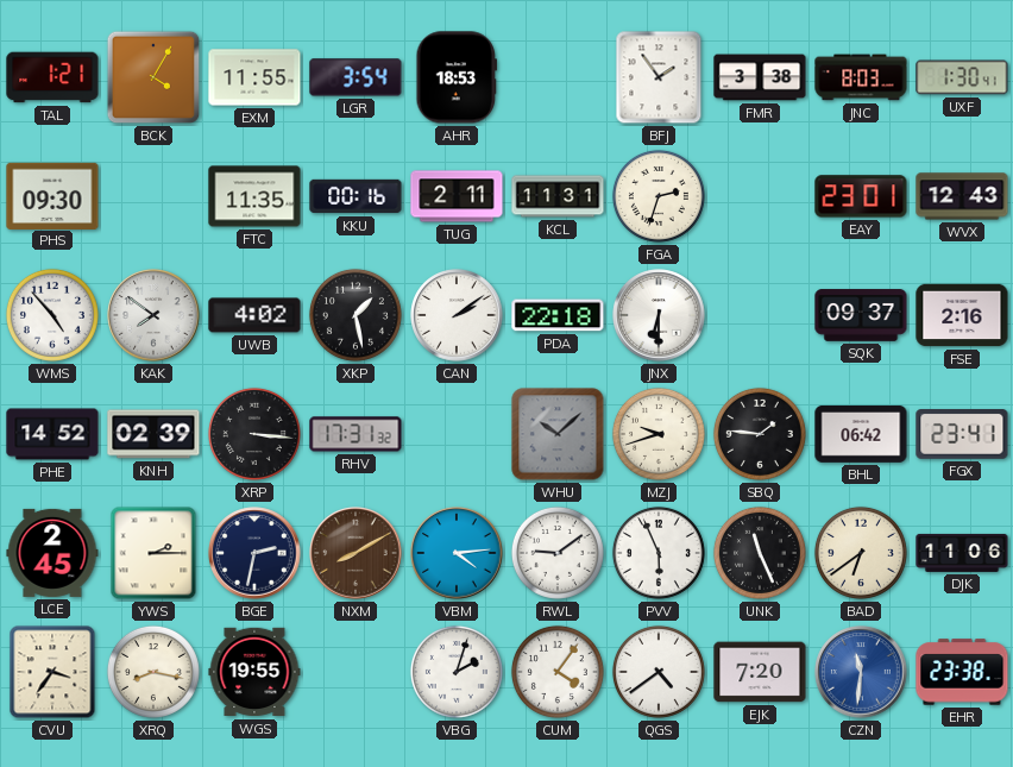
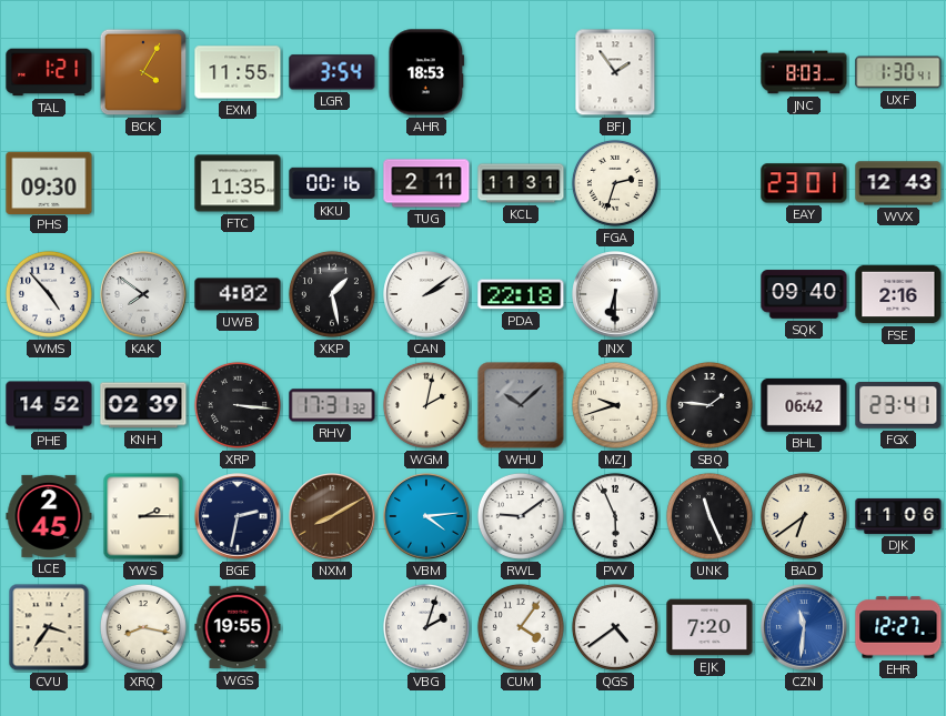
FMR: 3:38 -> none
SQK: 09:37 -> 09:40
WGM: none -> 2:02
EHR: 23:38 -> 12:27
